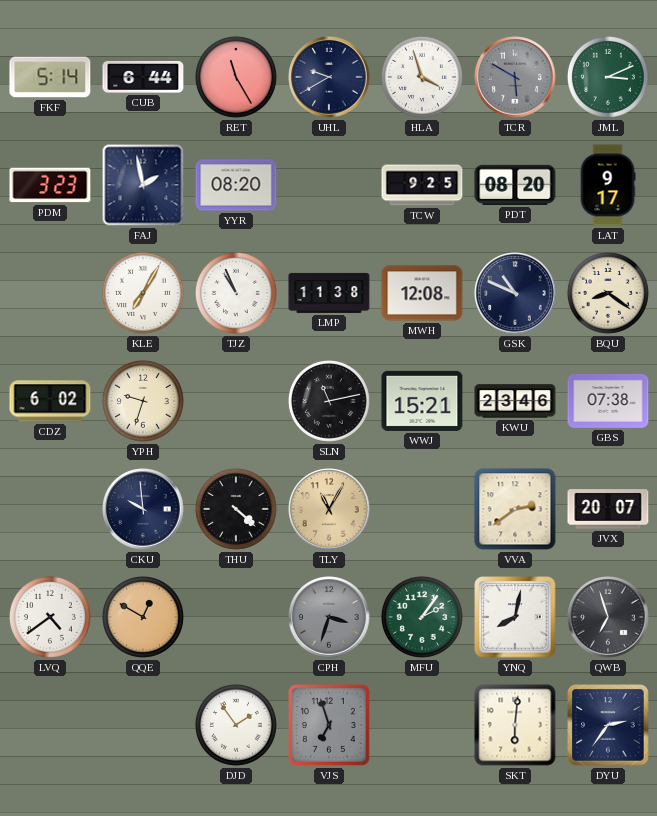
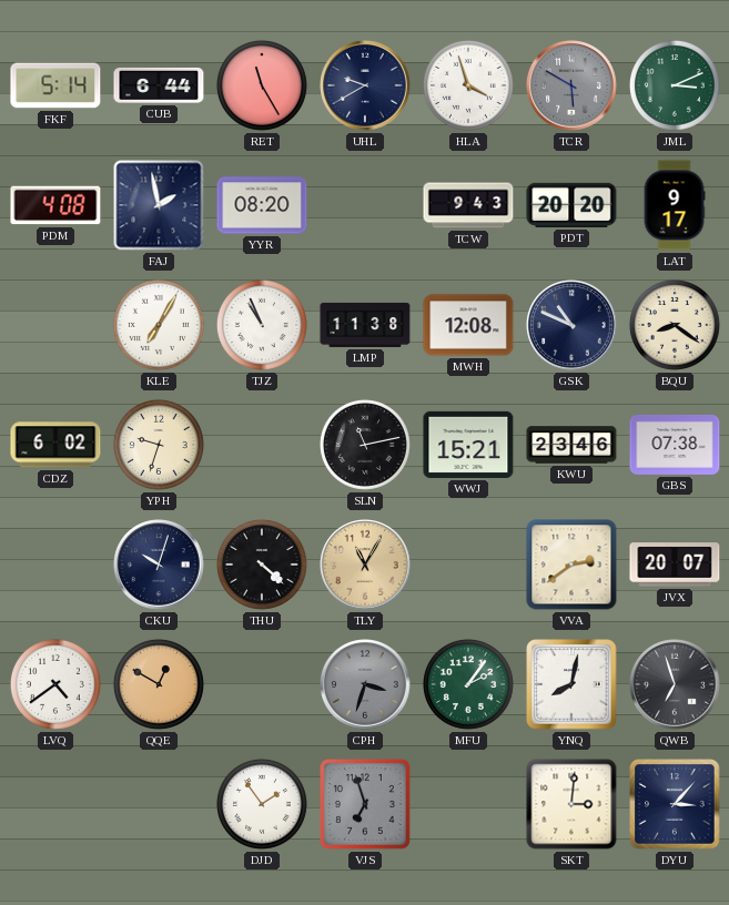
PDM: 3:23 -> 4:08
TCW: 9:25 -> 9:43
PDT: 08:20 -> 20:20
CKU: 9:59 -> 10:03
SKT: 6:01 -> 3:01
DYU: 2:36 -> 3:07
